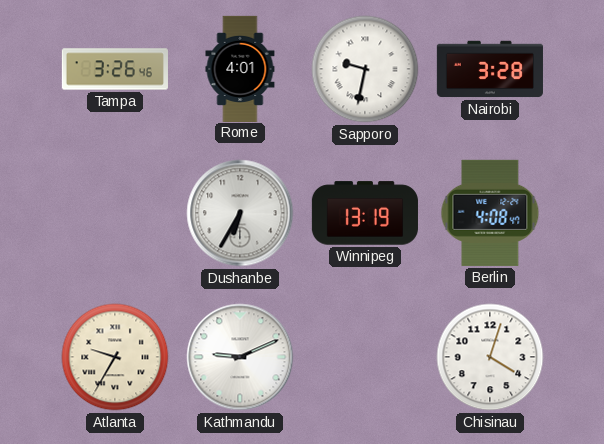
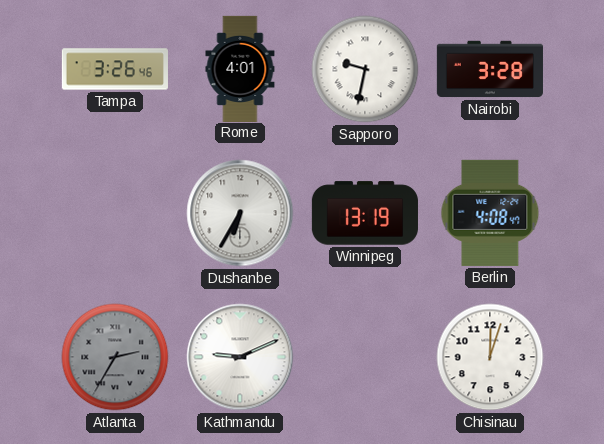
Atlanta: 9:35 -> 2:35
Atlanta dial: cream -> grey
Chisinau: 4:03 -> 12:03
